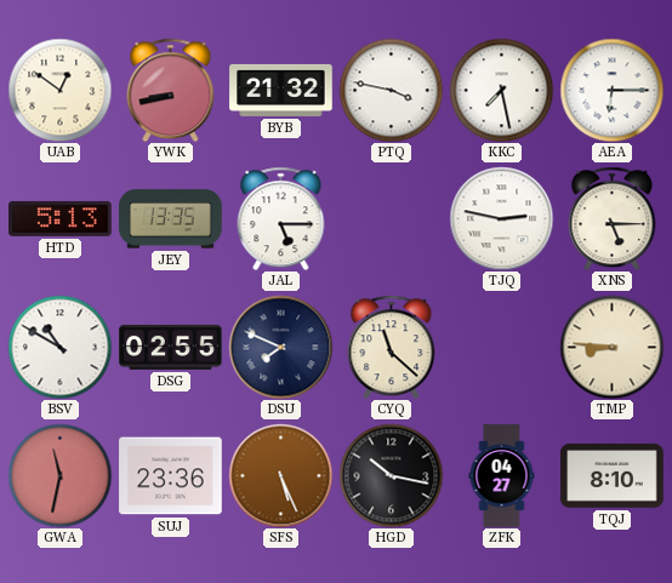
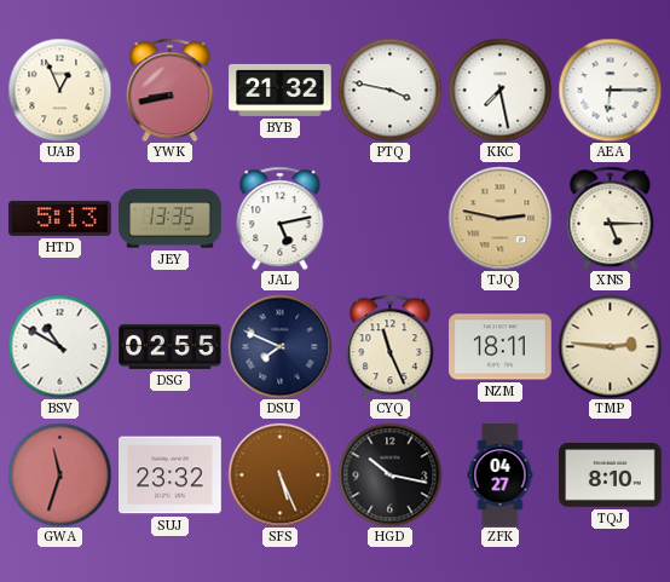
UAB: 12:51 -> 12:56
JAL: 5:15 -> 5:13
TJQ dial: white -> champagne
CYQ: 11:22 -> 11:26
NZM: none -> 18:11
TMP: 8:46 -> 2:46
GWA: 11:32 -> 11:33
SUJ: 23:36 -> 23:32
